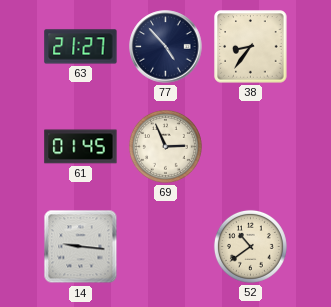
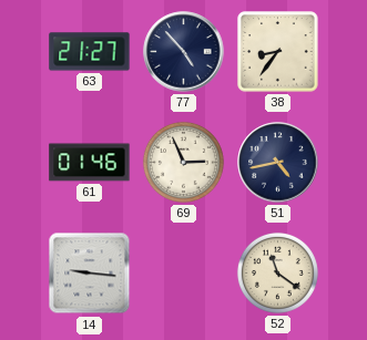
61: 01:45 -> 01:46
51: none -> 4:43
52: 10:39 -> 11:21
